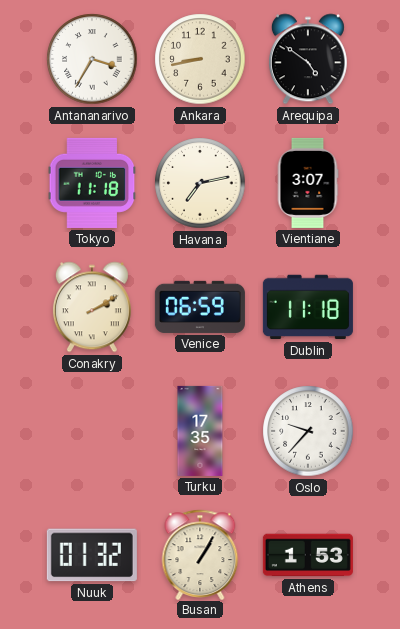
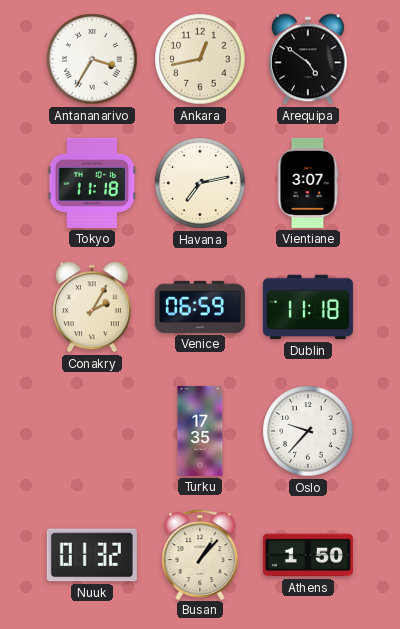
Ankara: 8:43 -> 12:43
Conakry: 2:10 -> 2:05
Busan: 1:05 -> 1:07
Athens: 1:53 -> 1:50
